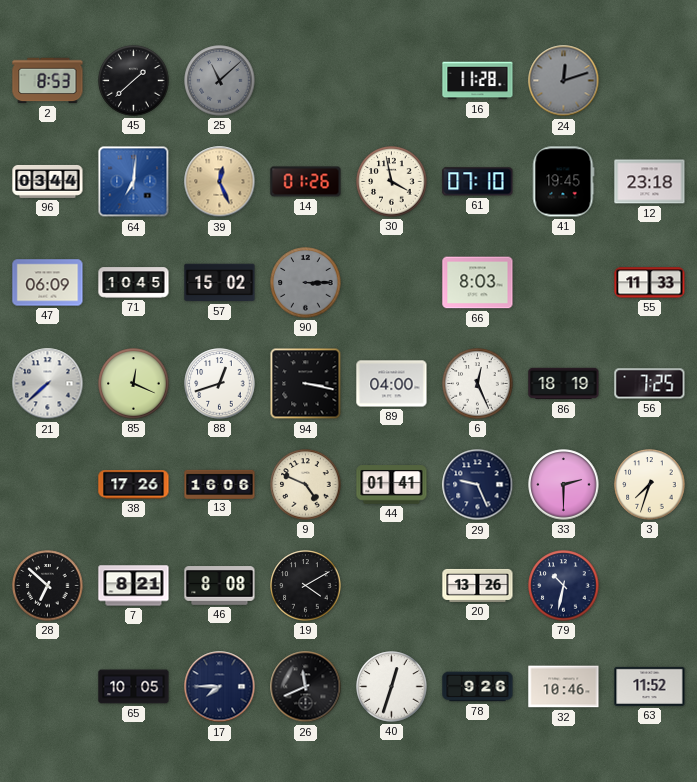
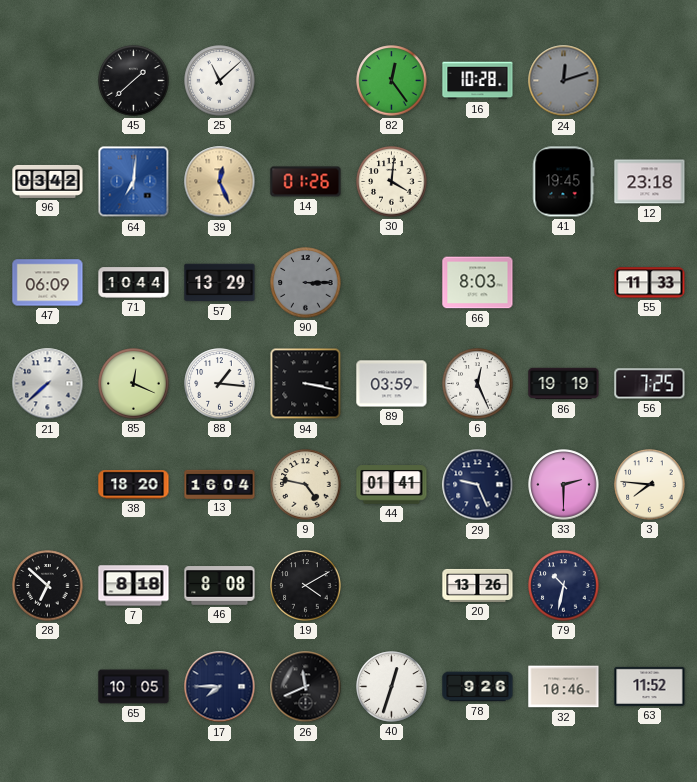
2: 8:53 -> none
25 dial: grey -> white
82: none -> 12:24
16: 11:28 -> 10:28
96: 03:44 -> 03:42
30: 3:58 -> 4:01
61: 07:10 -> none
71: 10:45 -> 10:44
57: 15:02 -> 13:29
88: 12:42 -> 1:16
89: 04:00 -> 03:59
86: 18:19 -> 19:19
38: 17:26 -> 18:20
13: 16:06 -> 16:04
9: 4:49 -> 4:47
3: 7:33 -> 7:46
7: 8:21 -> 8:18
